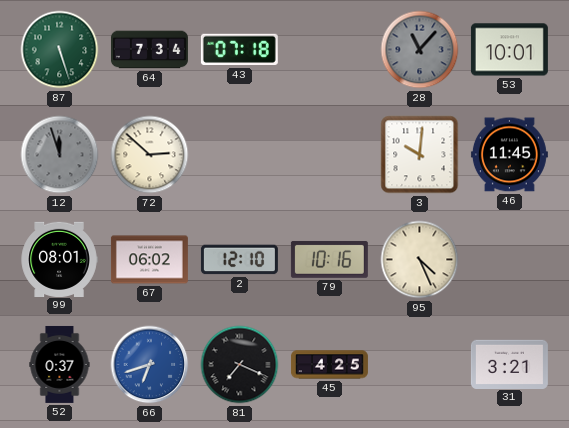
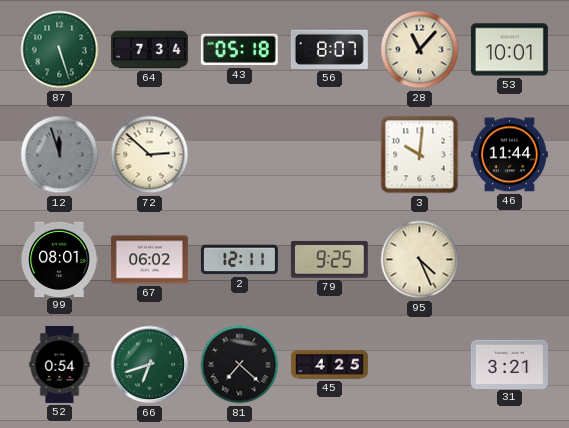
43: 07:18 -> 05:18
56: none -> 8:07
28 dial: grey -> cream
46: 11:45 -> 11:44
2: 12:10 -> 12:11
79: 10:16 -> 9:25
52: 0:37 -> 0:54
66 dial: blue -> green
81: 7:19 -> 7:22
